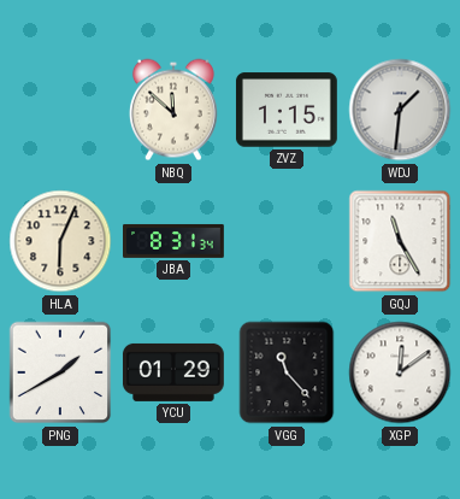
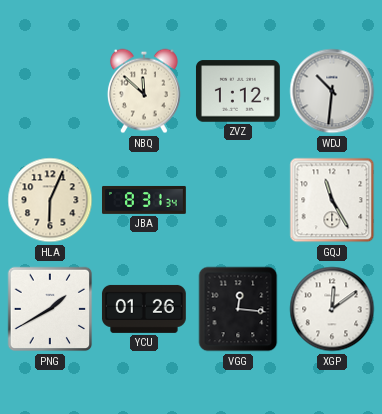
ZVZ: 1:15 -> 1:12
WDJ: 1:31 -> 10:31
YCU: 01:29 -> 01:26
VGG: 11:23 -> 12:16
